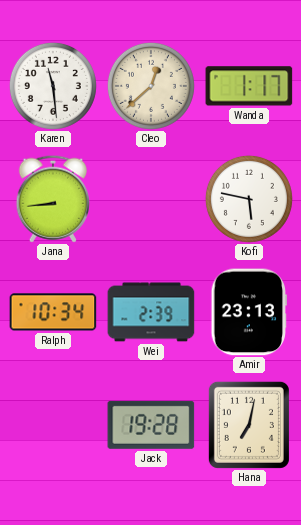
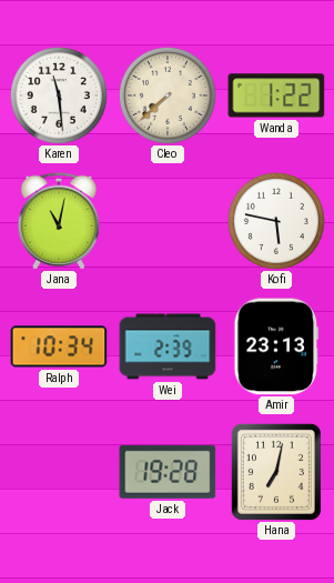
Cleo: 12:38 -> 7:38
Wanda: 1:17 -> 1:22
Jana: 8:44 -> 11:02
